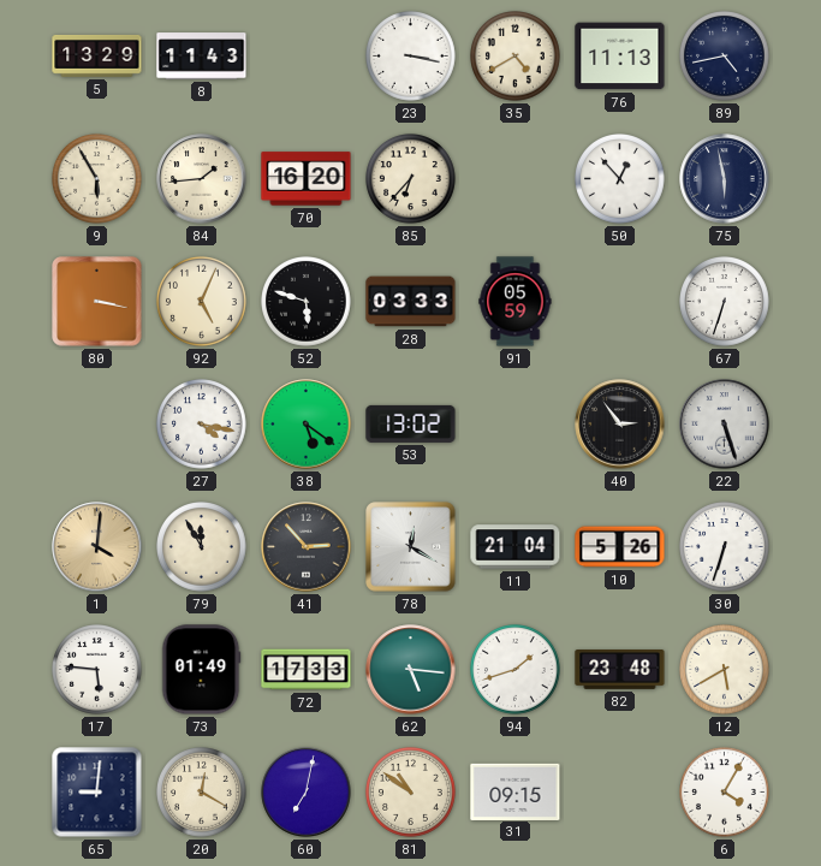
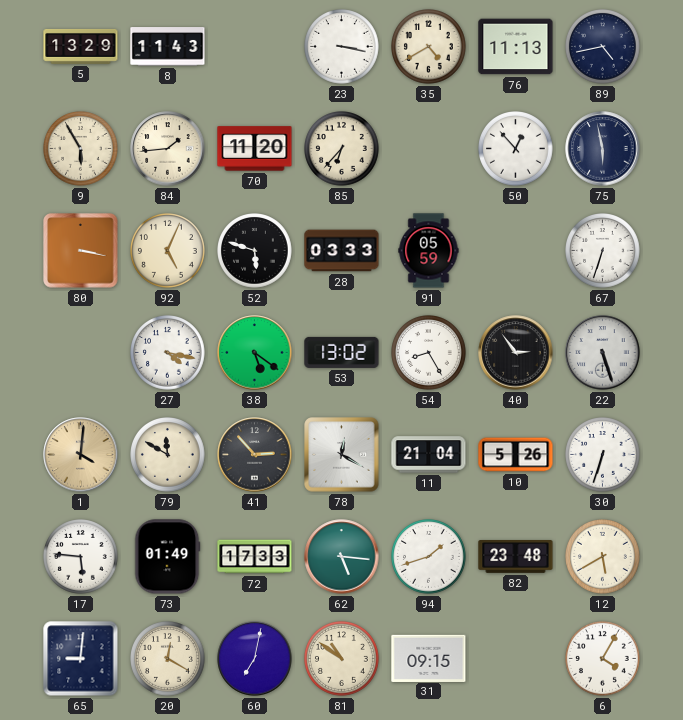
70: 16:20 -> 11:20
54: none -> 8:25
79: 11:55 -> 11:50
